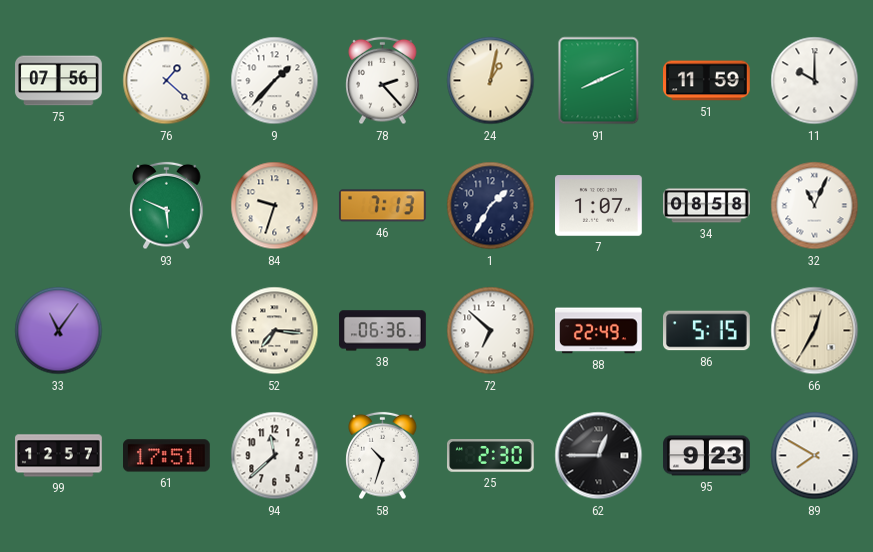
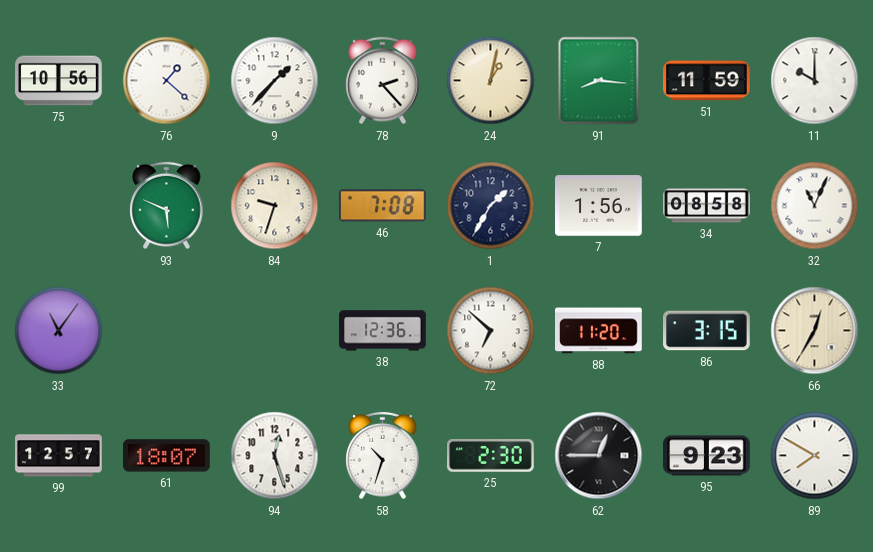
75: 07:56 -> 10:56
91: 8:11 -> 8:16
46: 7:13 -> 7:08
7: 1:07 -> 1:56
52: 7:16 -> none
38: 06:36 -> 12:36
88: 22:49 -> 11:20
86: 5:15 -> 3:15
61: 17:51 -> 18:07
94: 11:38 -> 12:27
